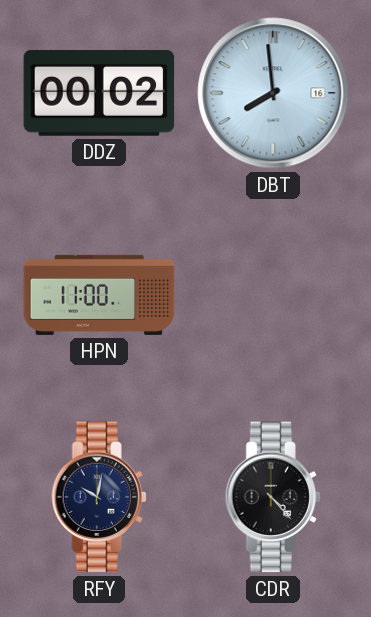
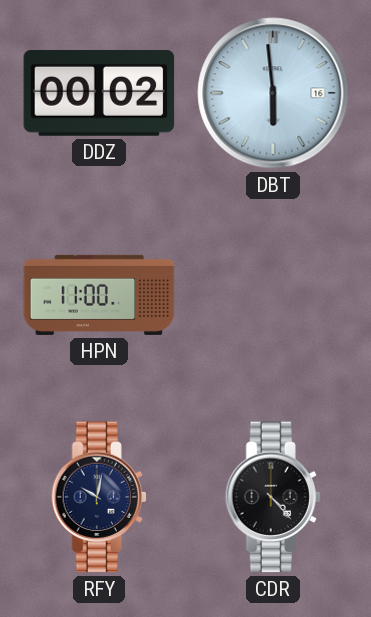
DBT: 7:59 -> 5:59
